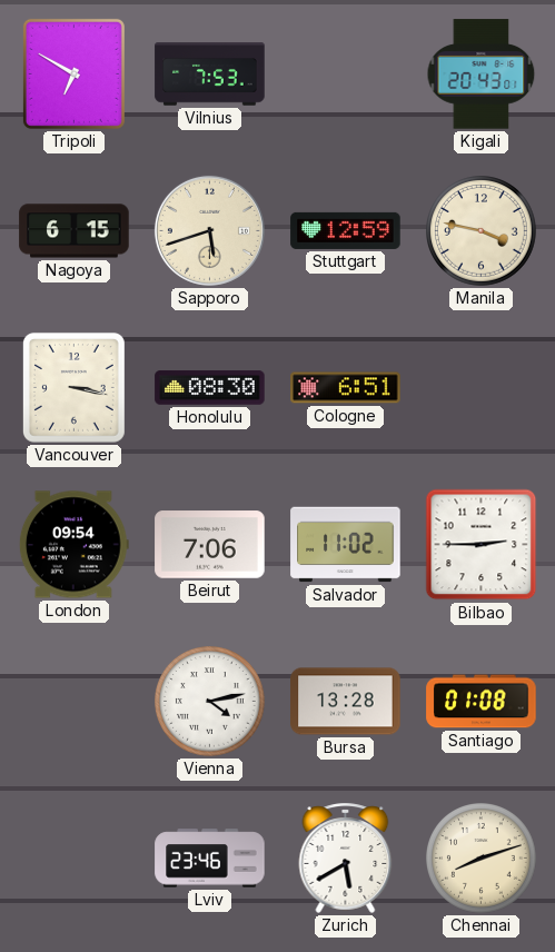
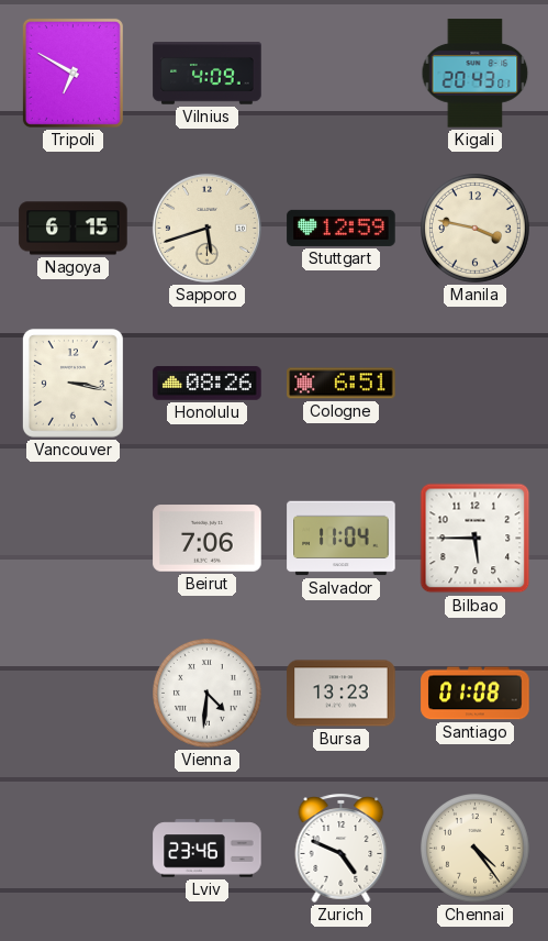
Vilnius: 7:53 -> 4:09
Honolulu: 08:30 -> 08:26
London: 09:54 -> none
Salvador: 11:02 -> 11:04
Bilbao: 2:45 -> 5:45
Vienna: 4:13 -> 4:31
Bursa: 13:28 -> 13:23
Zurich: 5:40 -> 4:49
Chennai: 8:12 -> 4:24
